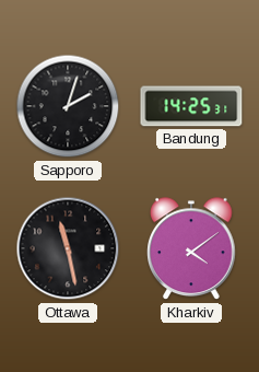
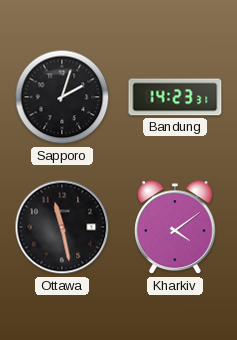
Bandung: 14:25 -> 14:23
